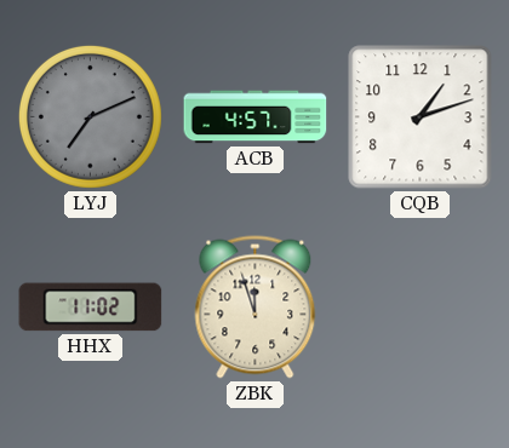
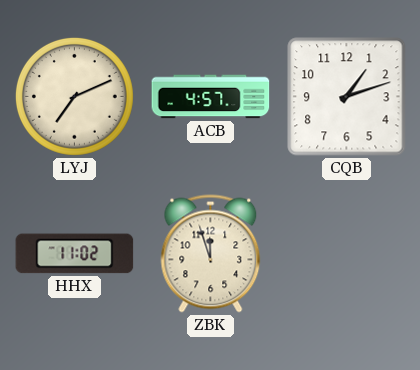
LYJ dial: grey -> cream
